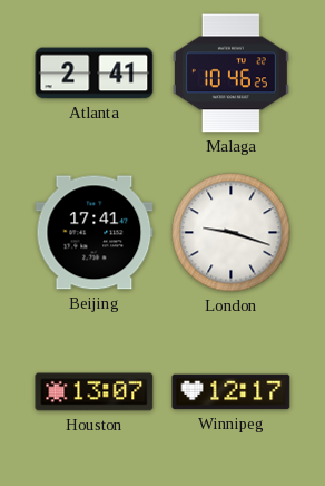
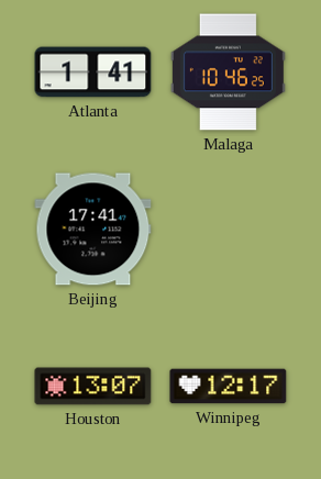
Atlanta: 2:41 -> 1:41
London: 9:18 -> none
